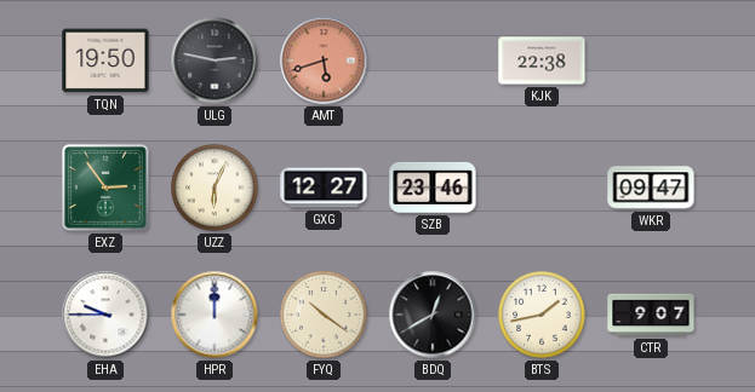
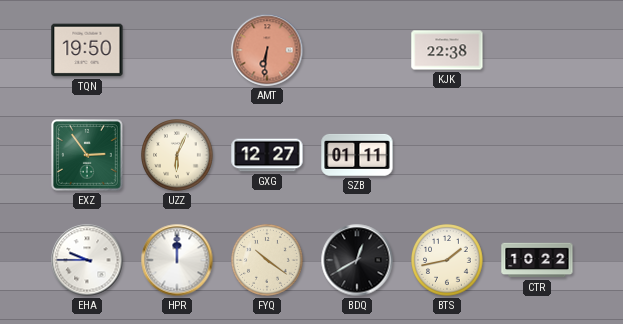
ULG: 2:47 -> none
AMT: 5:42 -> 6:31
SZB: 23:46 -> 01:11
WKR: 09:47 -> none
CTR: 9:07 -> 10:22
